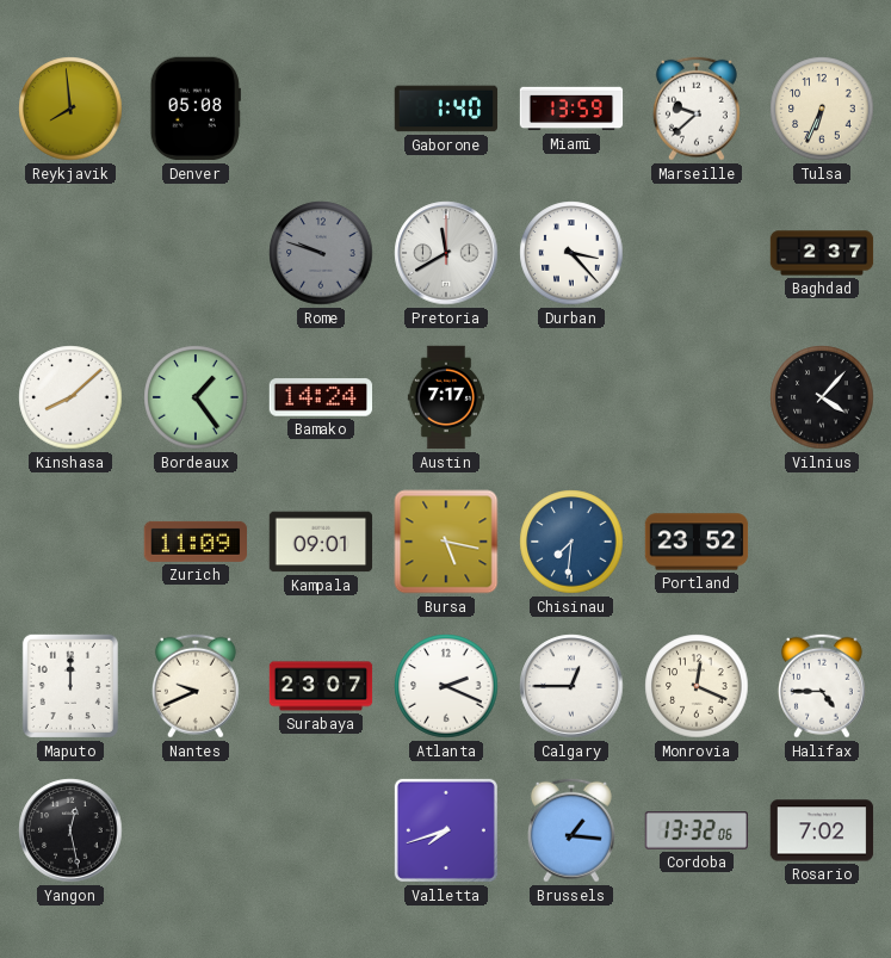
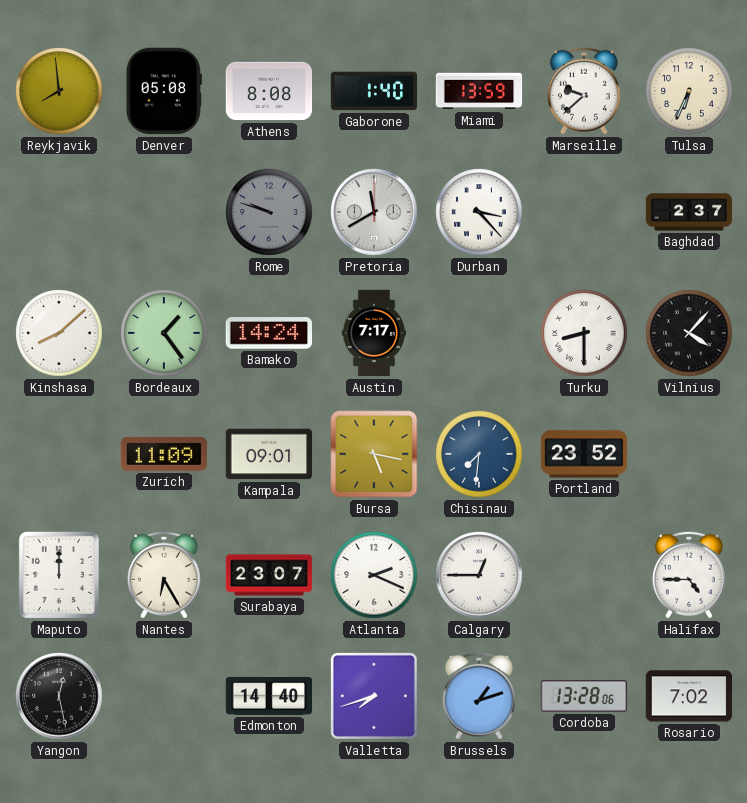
Athens: none -> 8:08
Turku: none -> 8:30
Nantes: 9:41 -> 6:25
Monrovia: 12:19 -> none
Edmonton: none -> 14:40
Brussels: 1:16 -> 1:12
Cordoba: 13:32 -> 13:28
